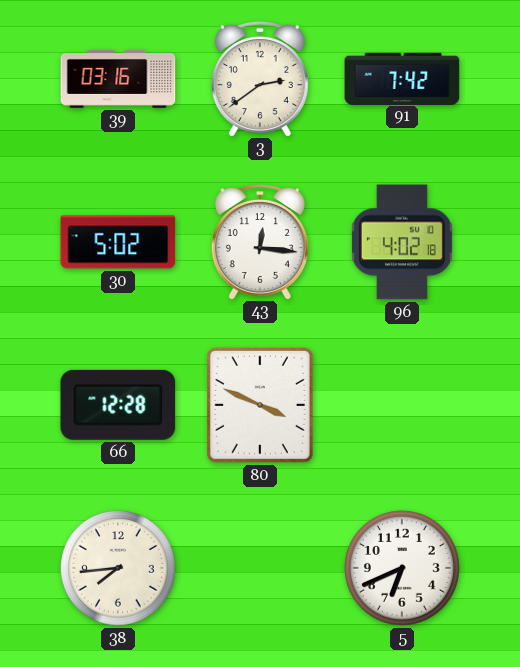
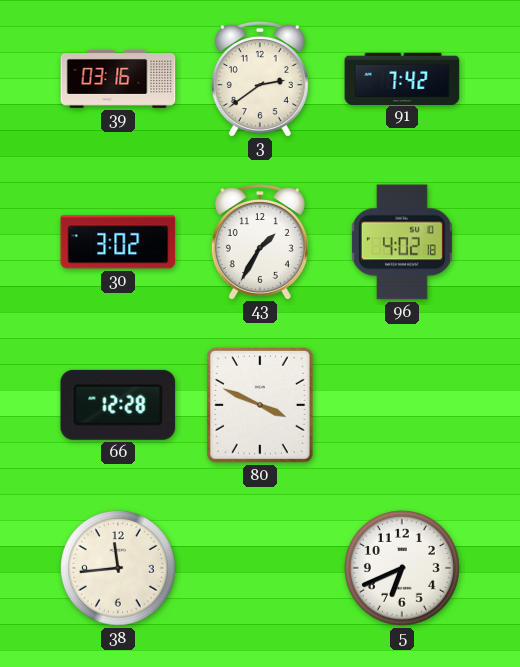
30: 5:02 -> 3:02
43: 12:16 -> 1:35
38: 7:44 -> 11:44
